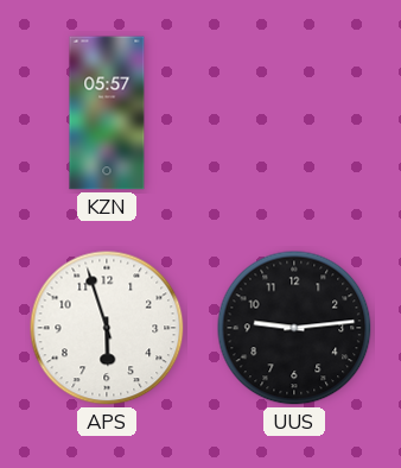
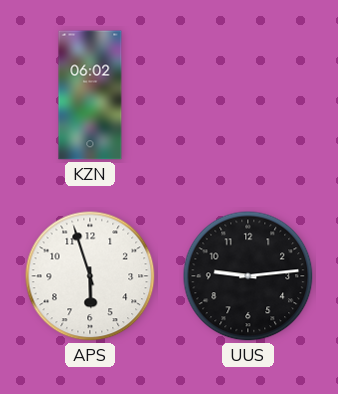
KZN: 05:57 -> 06:02
